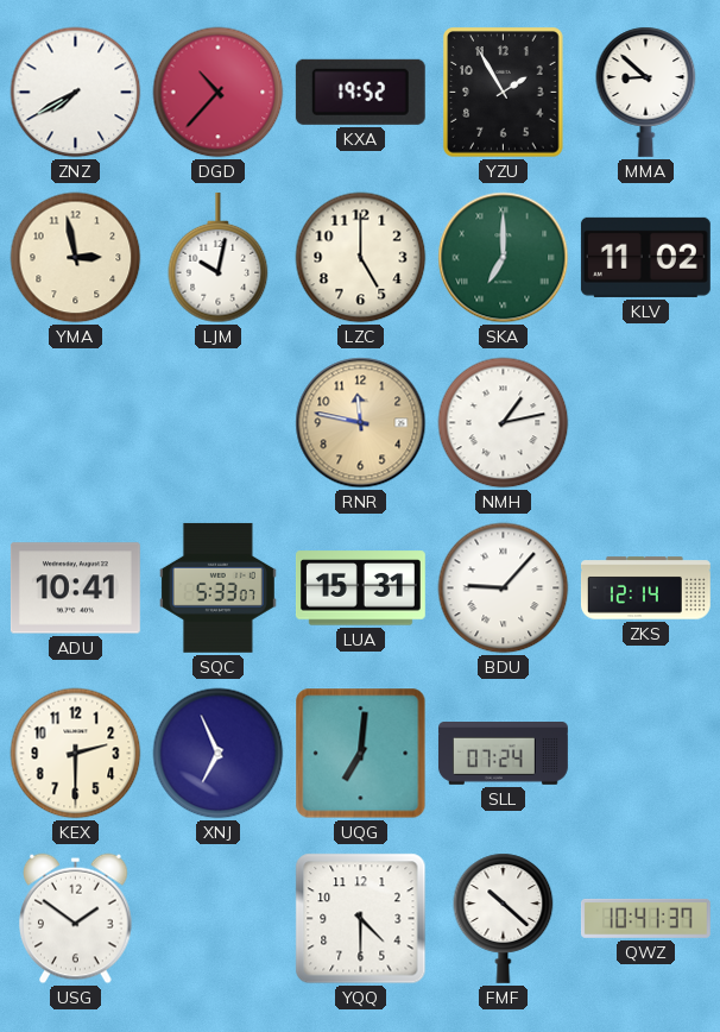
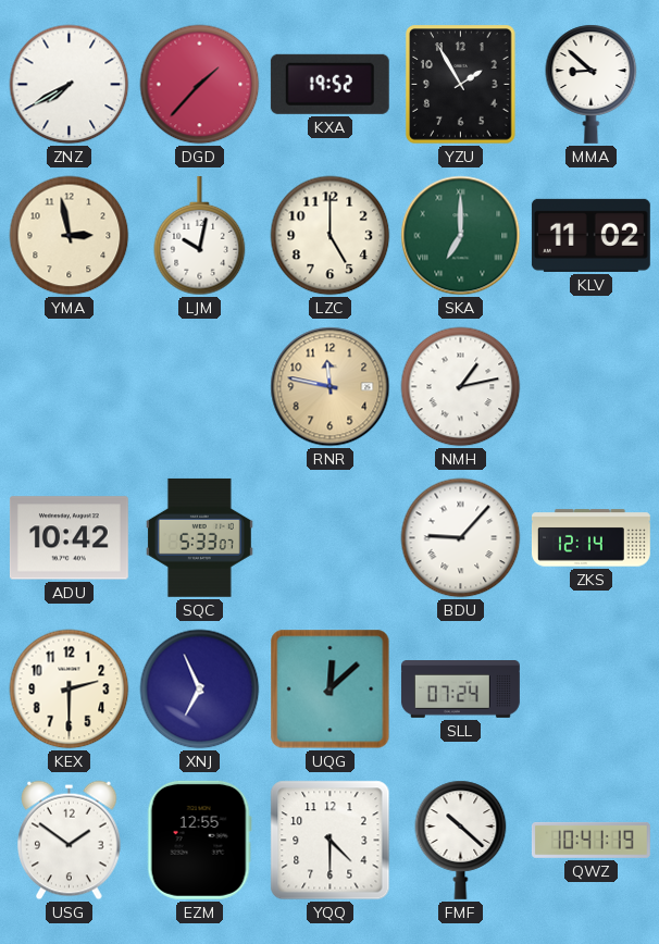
DGD: 10:37 -> 1:37
ADU: 10:41 -> 10:42
LUA: 15:31 -> none
UQG: 7:01 -> 12:08
EZM: none -> 12:55
QWZ: 10:41:37 -> 10:41:19
